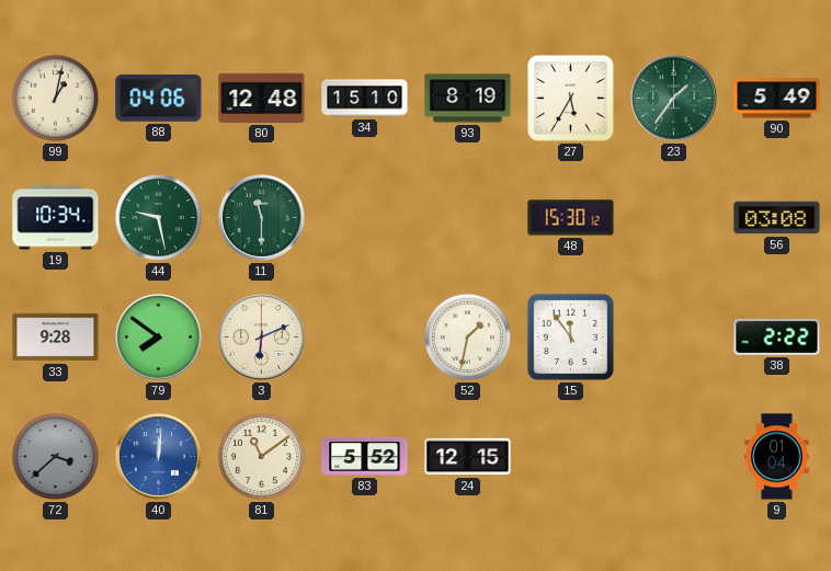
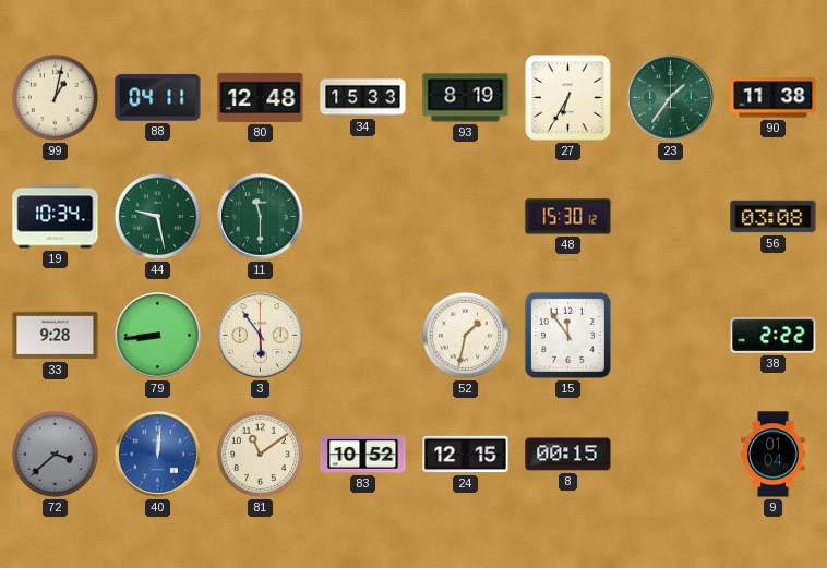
88: 04:06 -> 04:11
34: 15:10 -> 15:33
27: 5:35 -> 6:35
90: 5:49 -> 11:38
79: 7:51 -> 8:44
3: 6:11 -> 5:54
83: 5:52 -> 10:52
8: none -> 00:15
